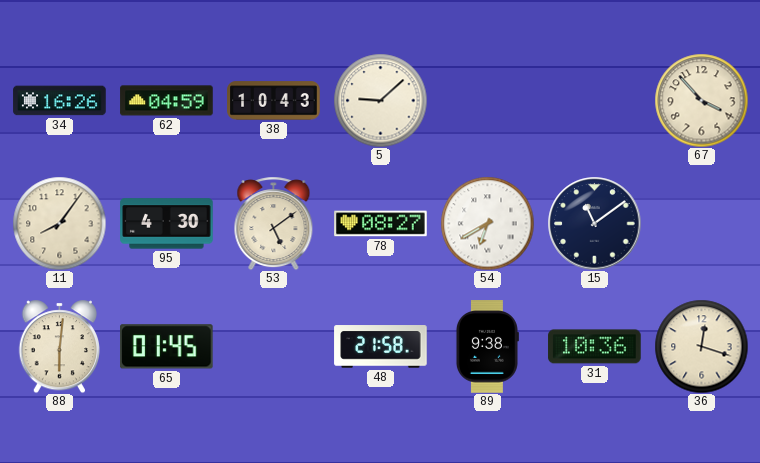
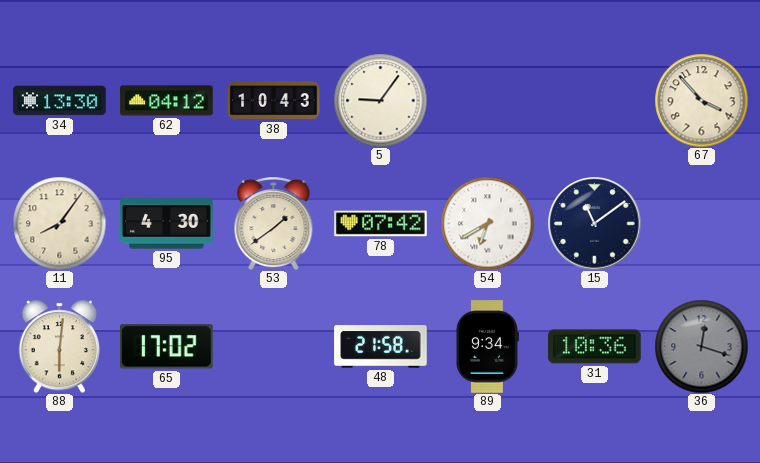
34: 16:26 -> 13:30
62: 04:59 -> 04:12
5: 9:08 -> 9:06
53: 5:09 -> 1:39
78: 08:27 -> 07:42
65: 01:45 -> 17:02
89: 9:38 -> 9:34
36 dial: cream -> grey
